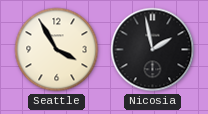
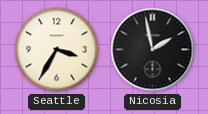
Seattle: 3:55 -> 3:35
